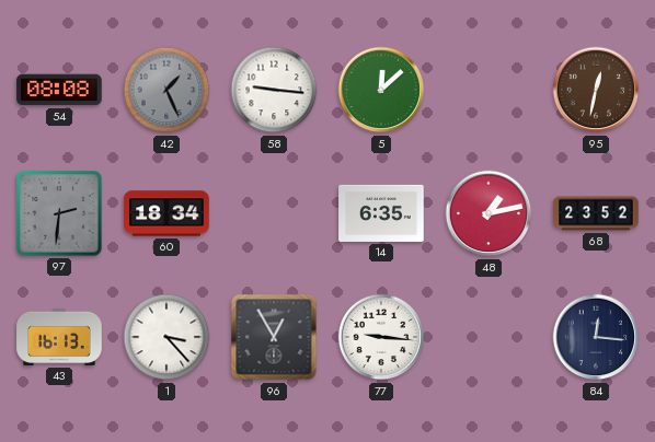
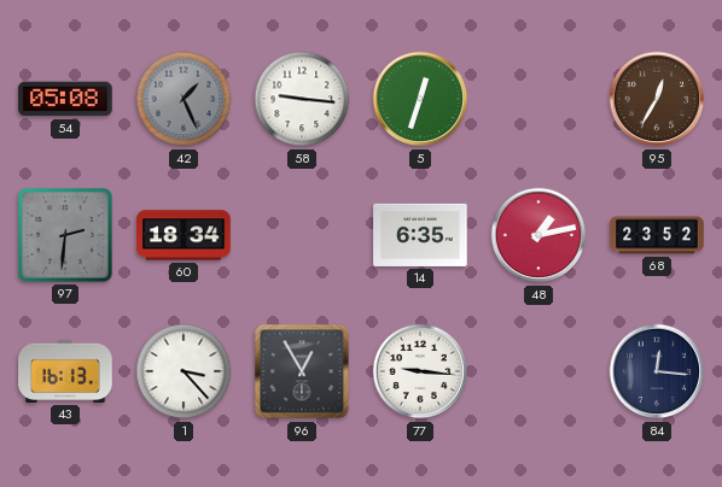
54: 08:08 -> 05:08
5: 12:08 -> 12:33
95: 12:32 -> 12:35
